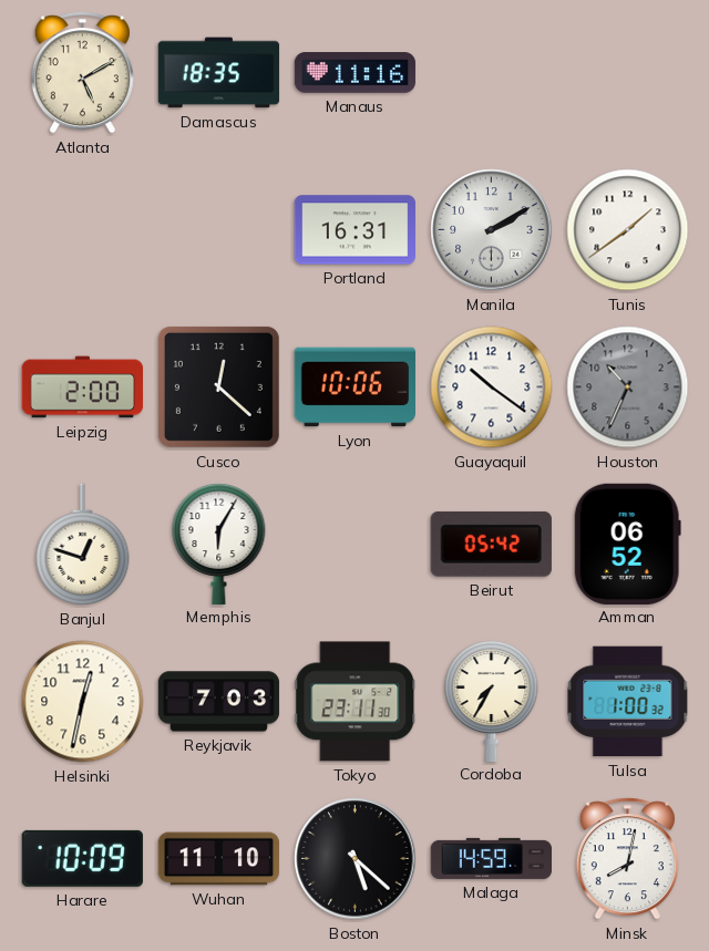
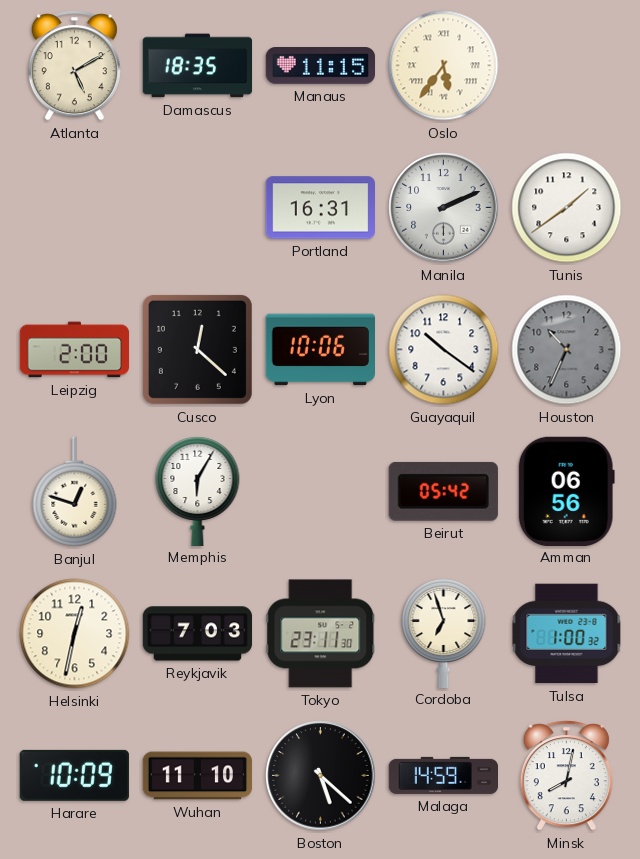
Manaus: 11:16 -> 11:15
Oslo: none -> 5:36
Manila: 2:10 -> 2:11
Amman: 06:52 -> 06:56
Cordoba: 7:35 -> 6:57
